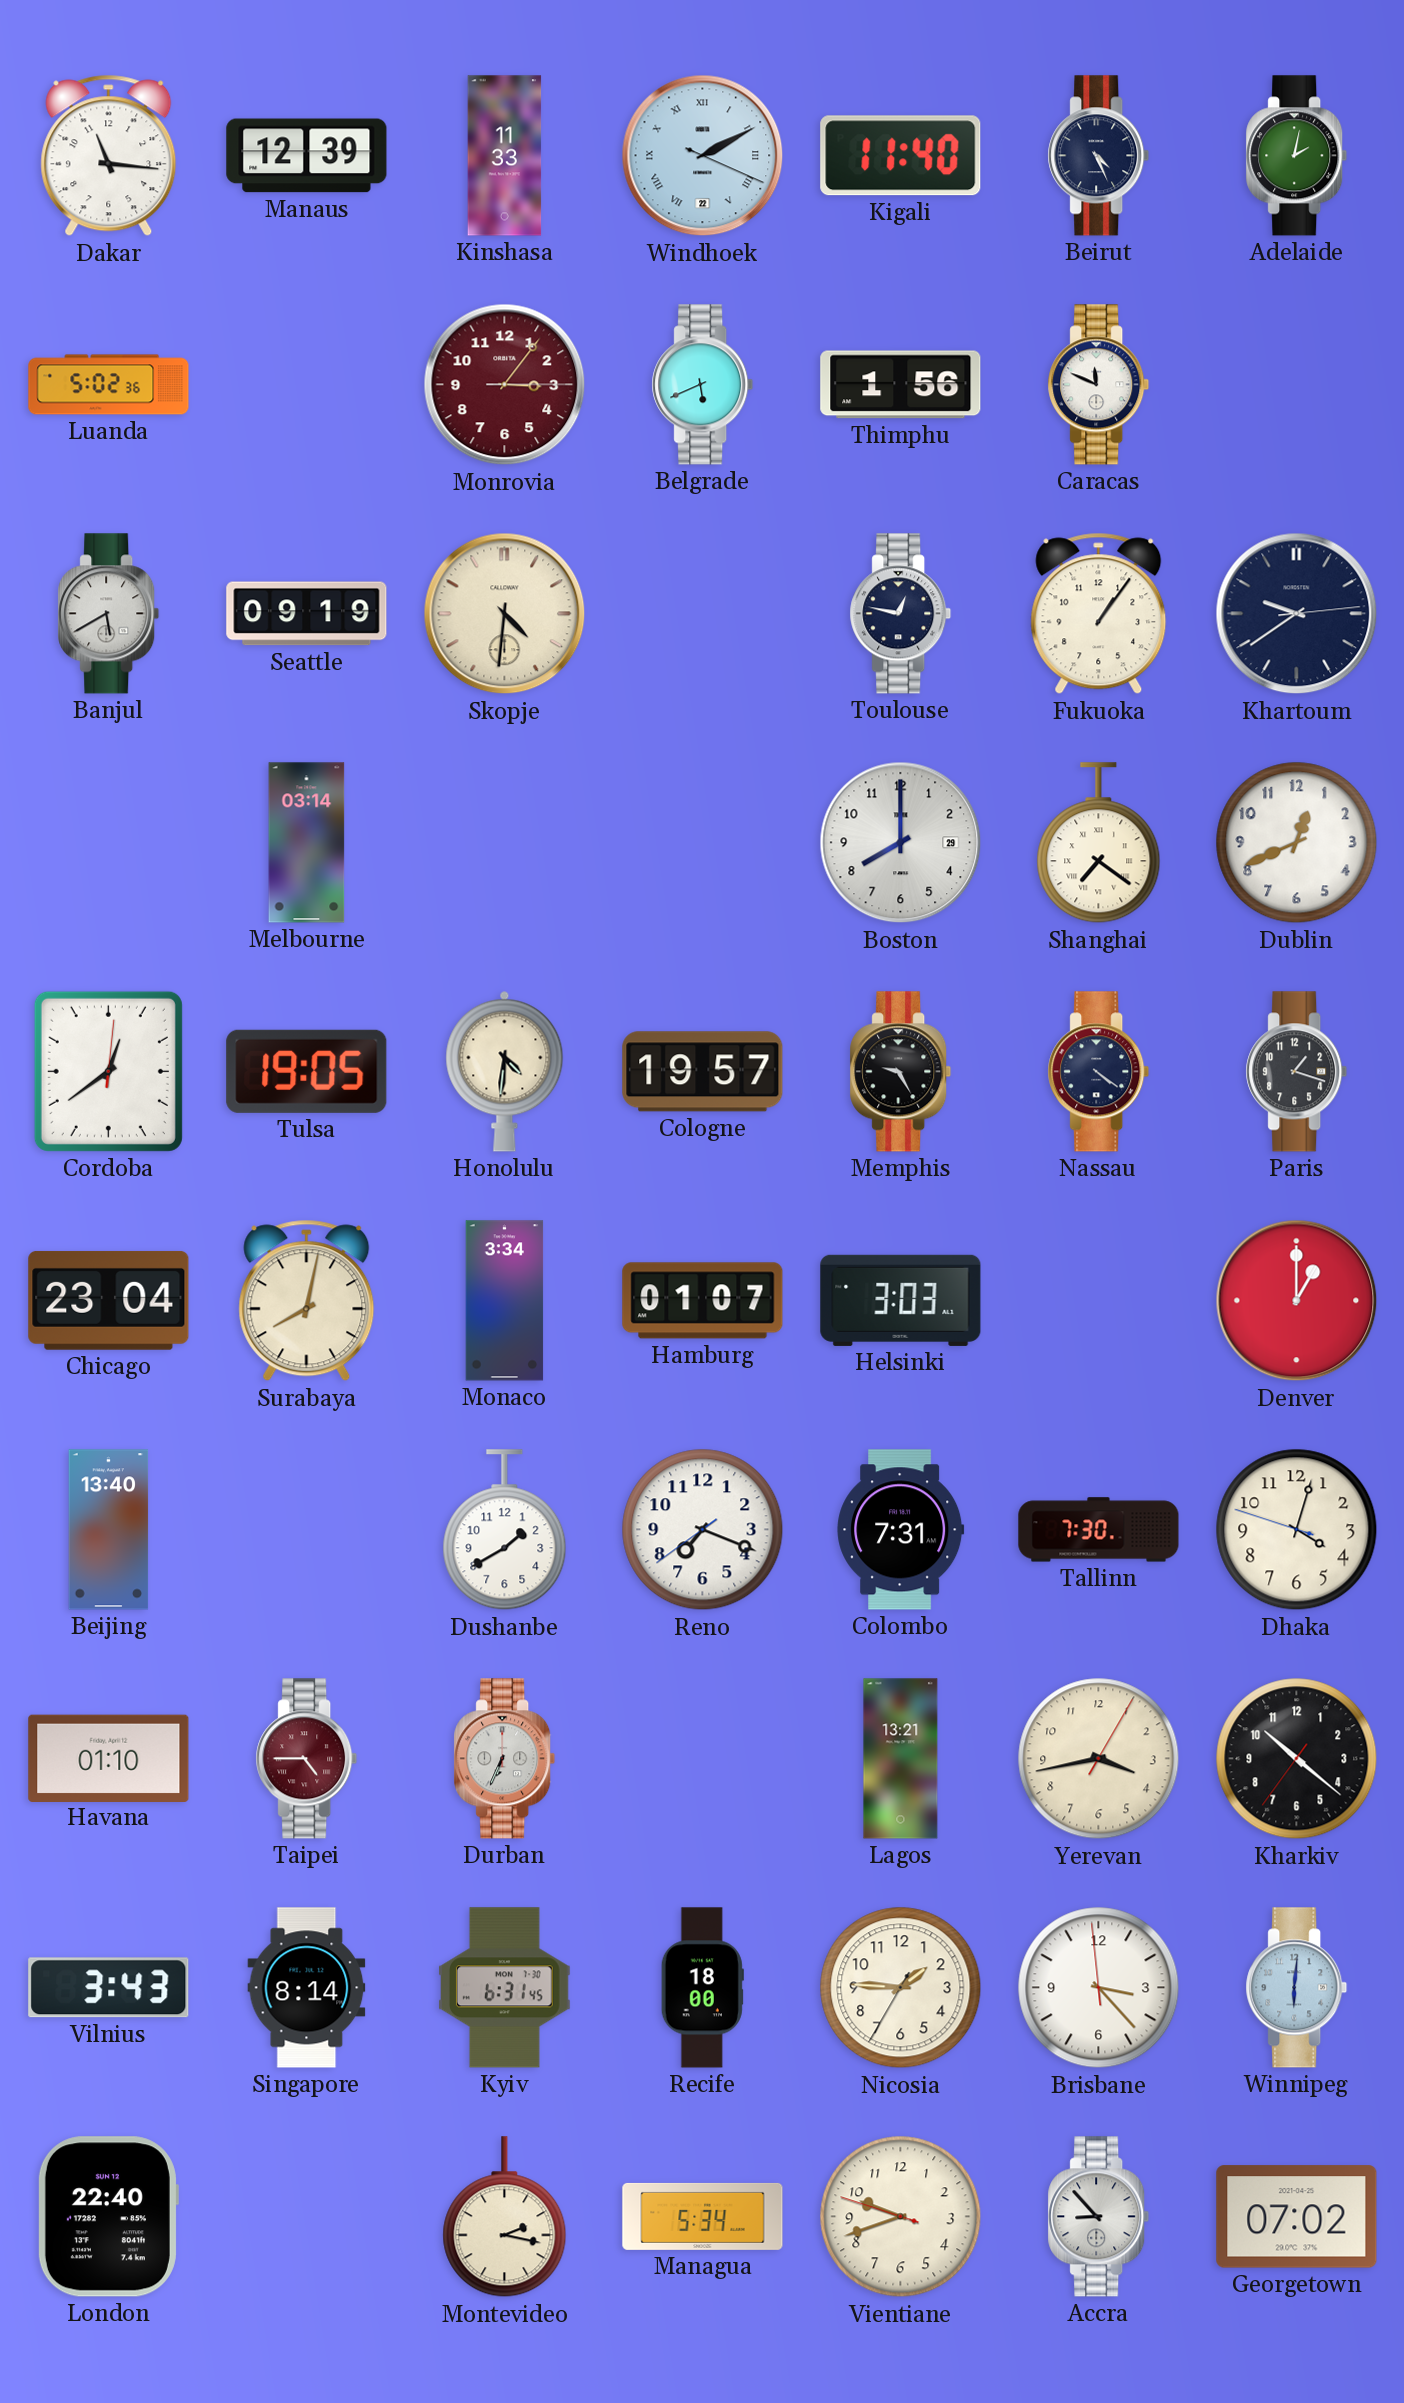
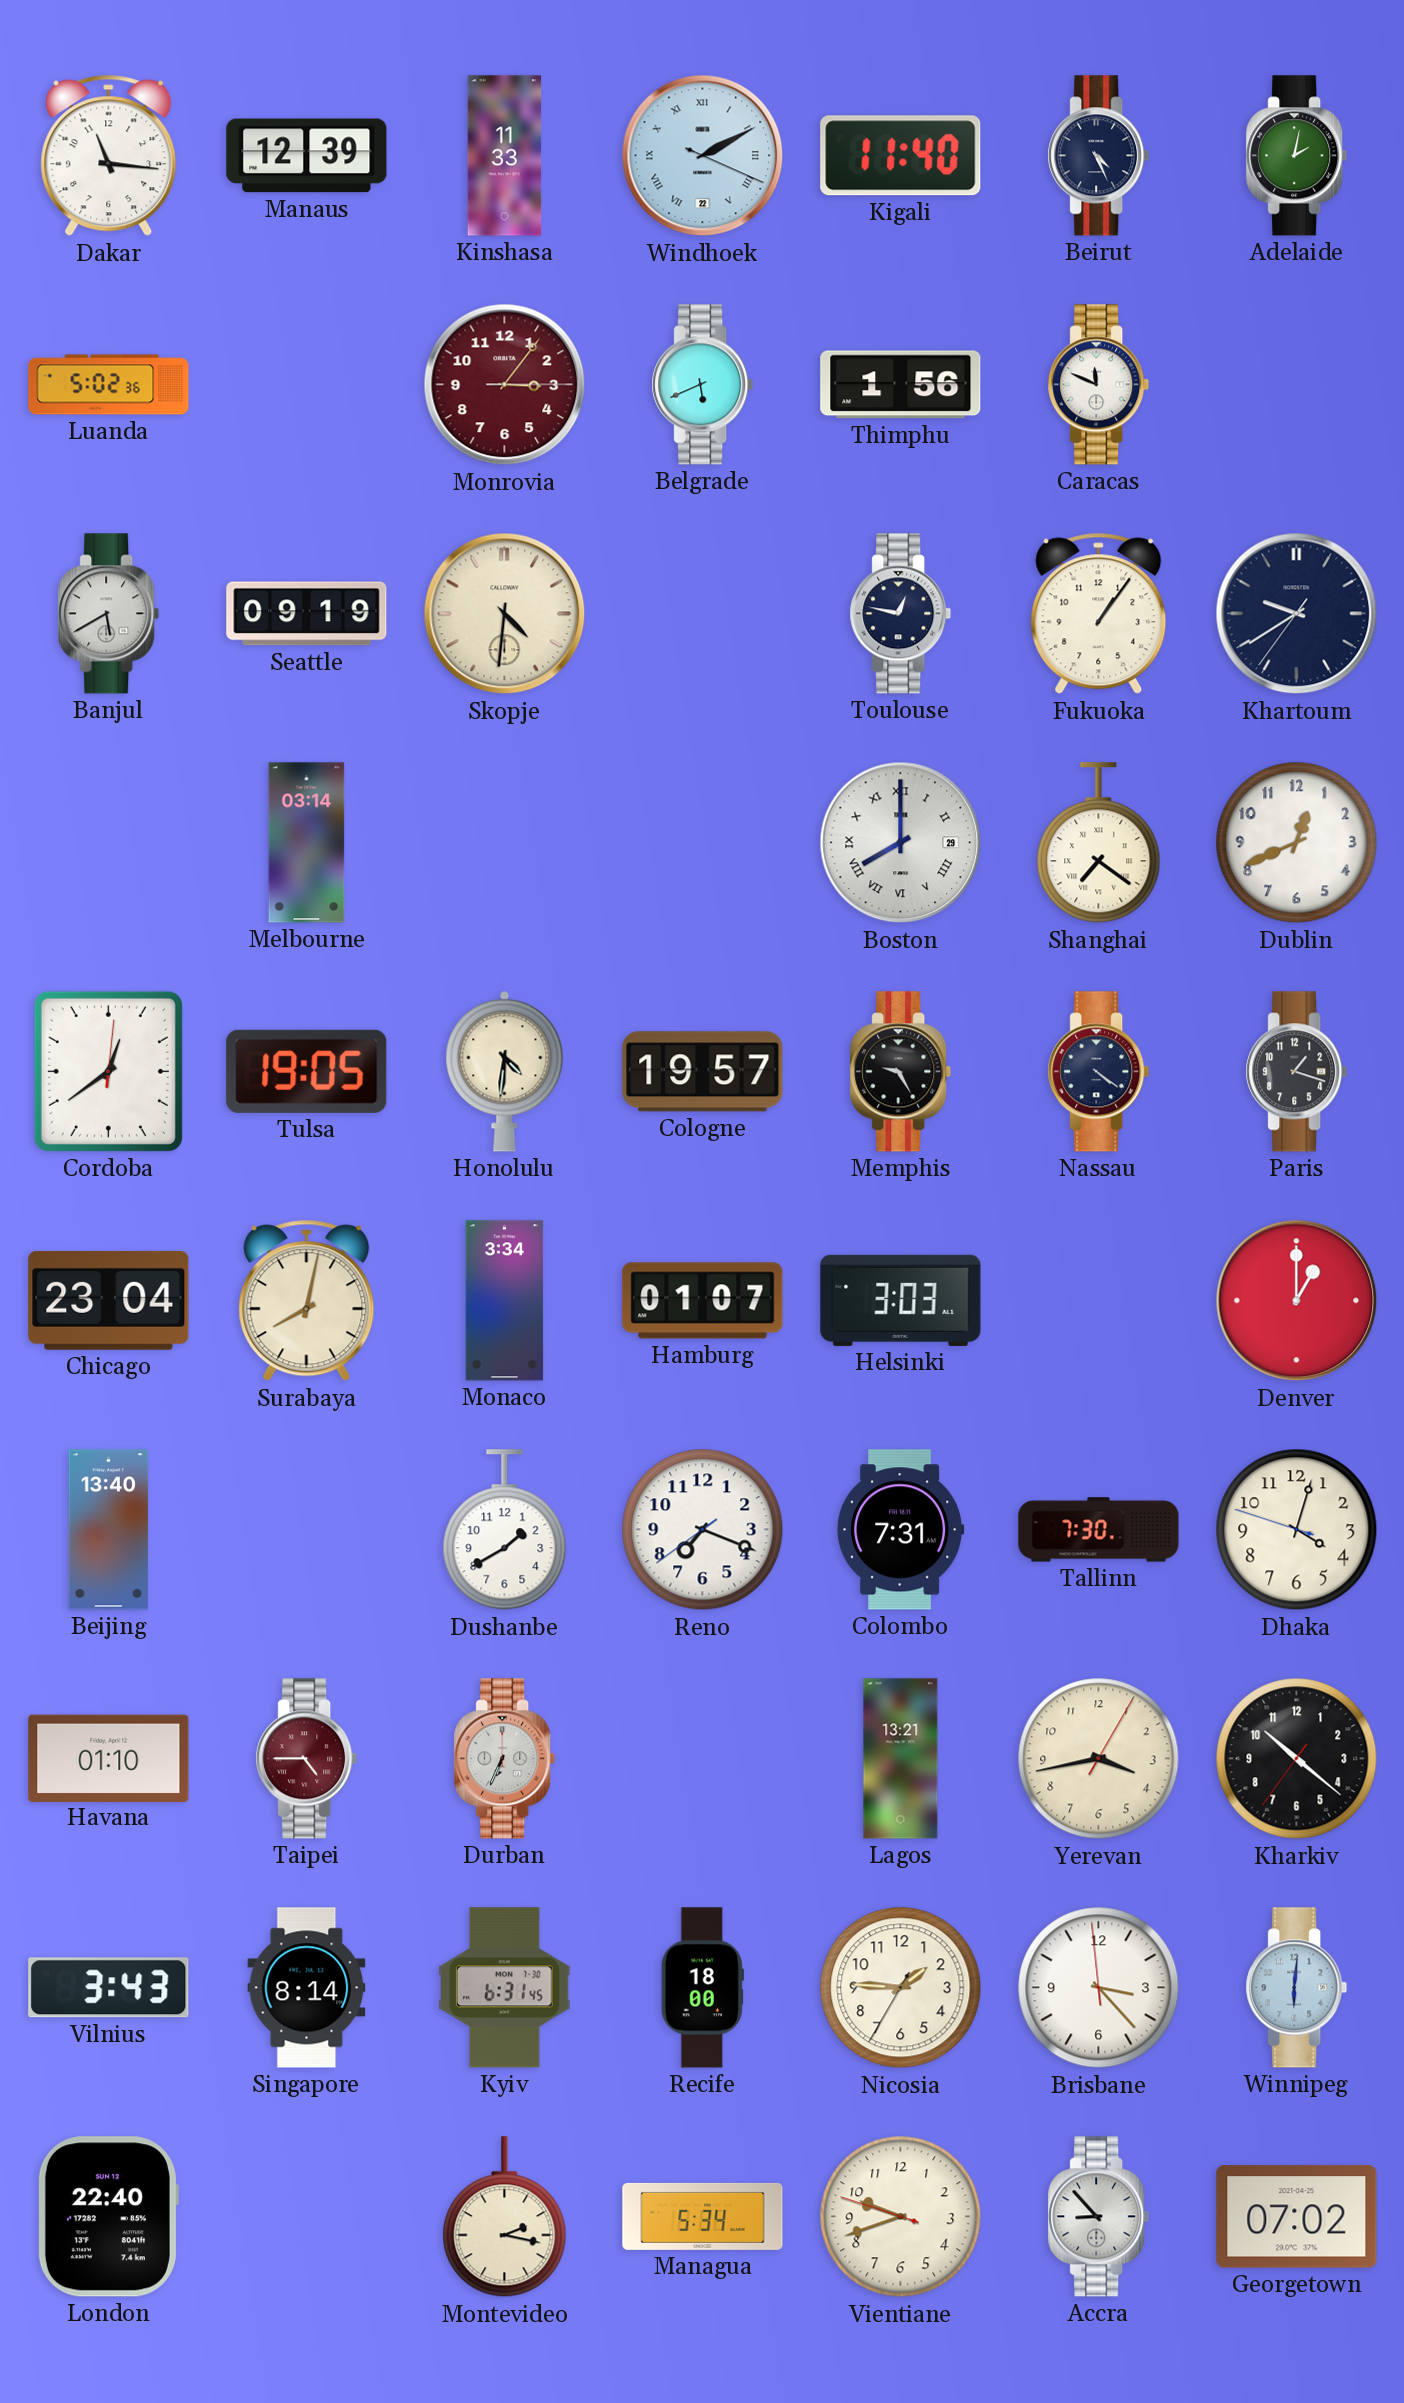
Khartoum: 9:39:14 -> 9:39:36
Boston numerals: Arabic -> Roman
